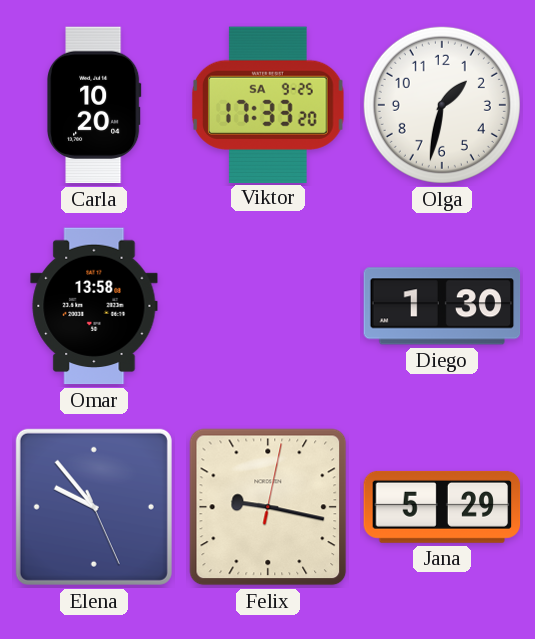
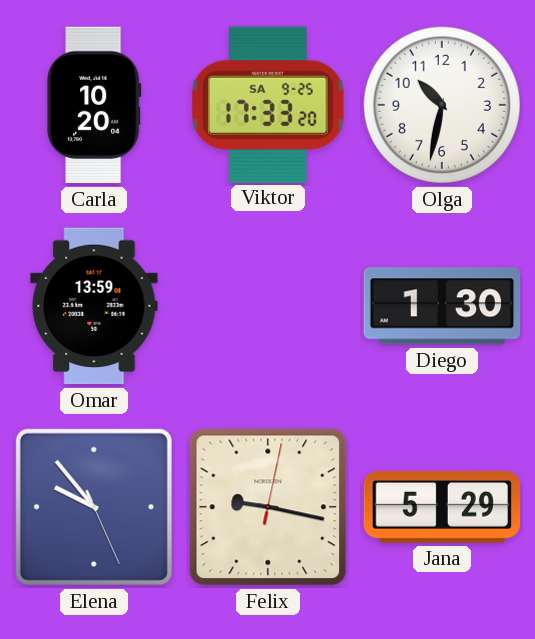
Olga: 1:32 -> 10:32
Omar: 13:58 -> 13:59
